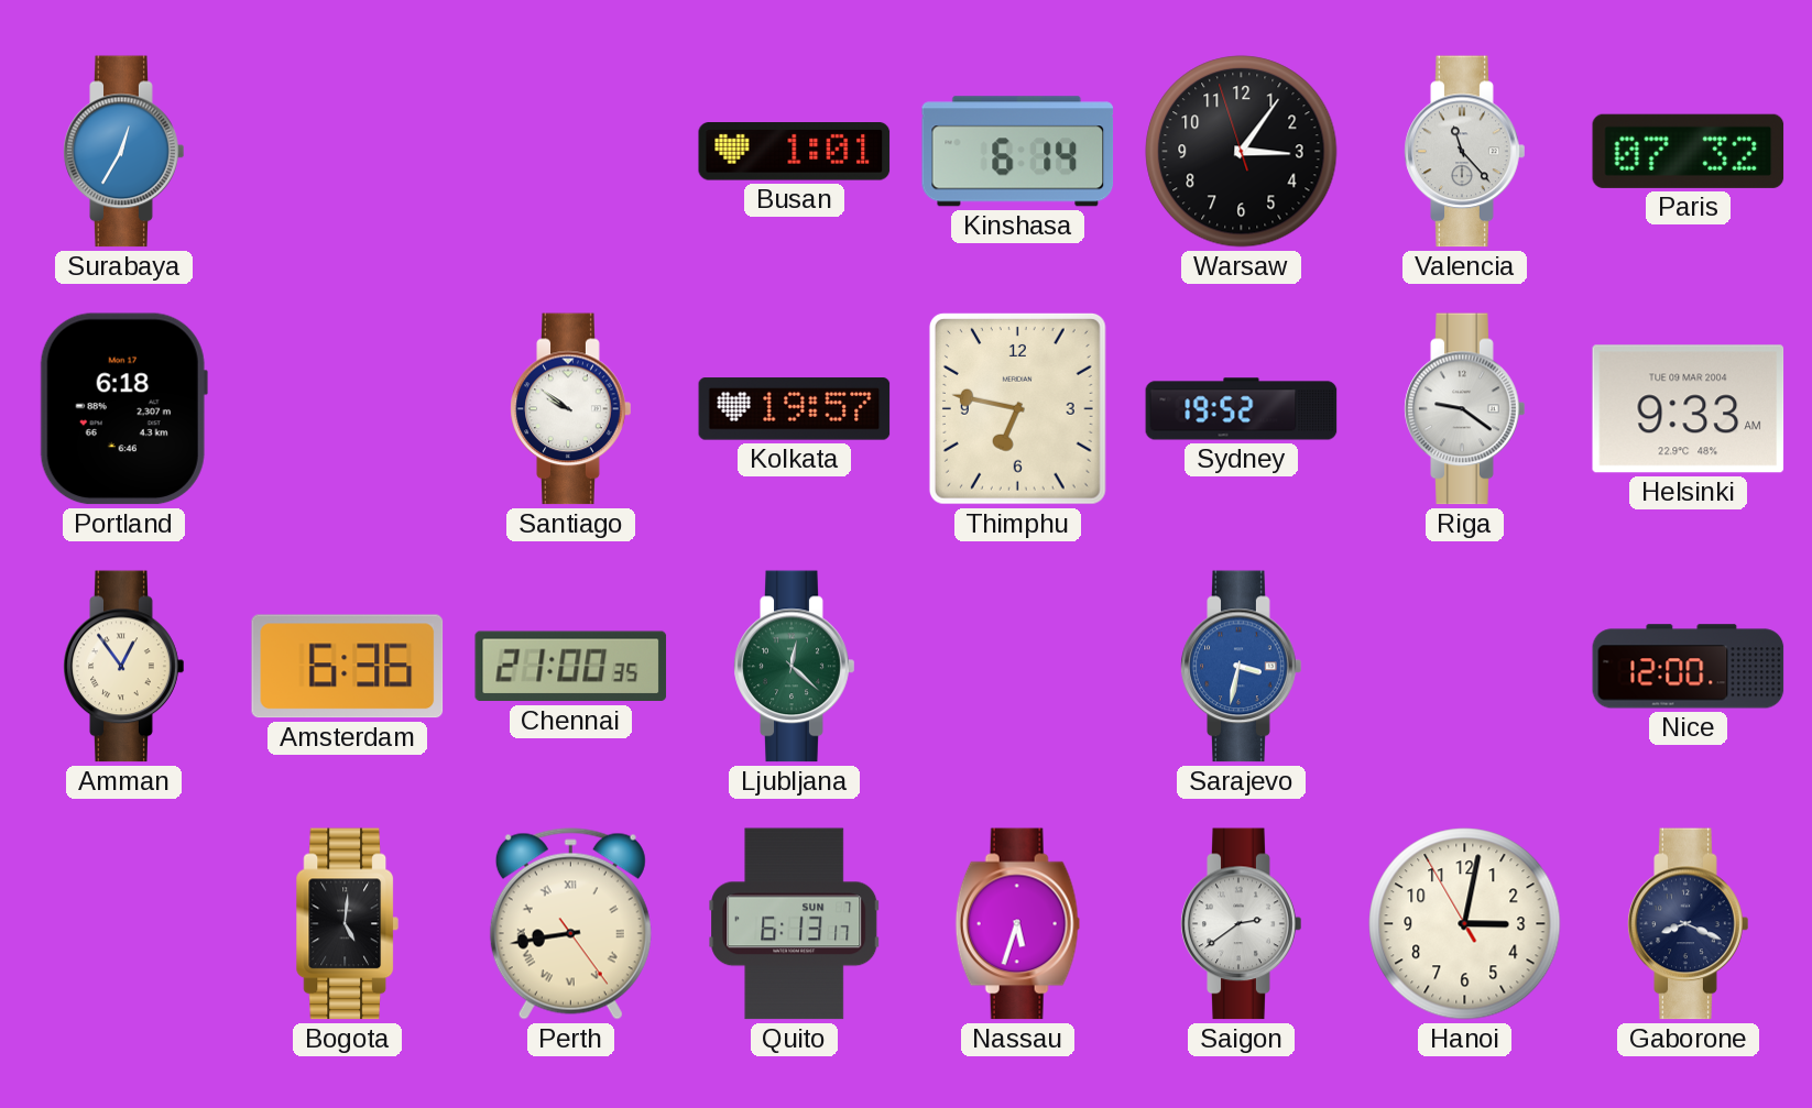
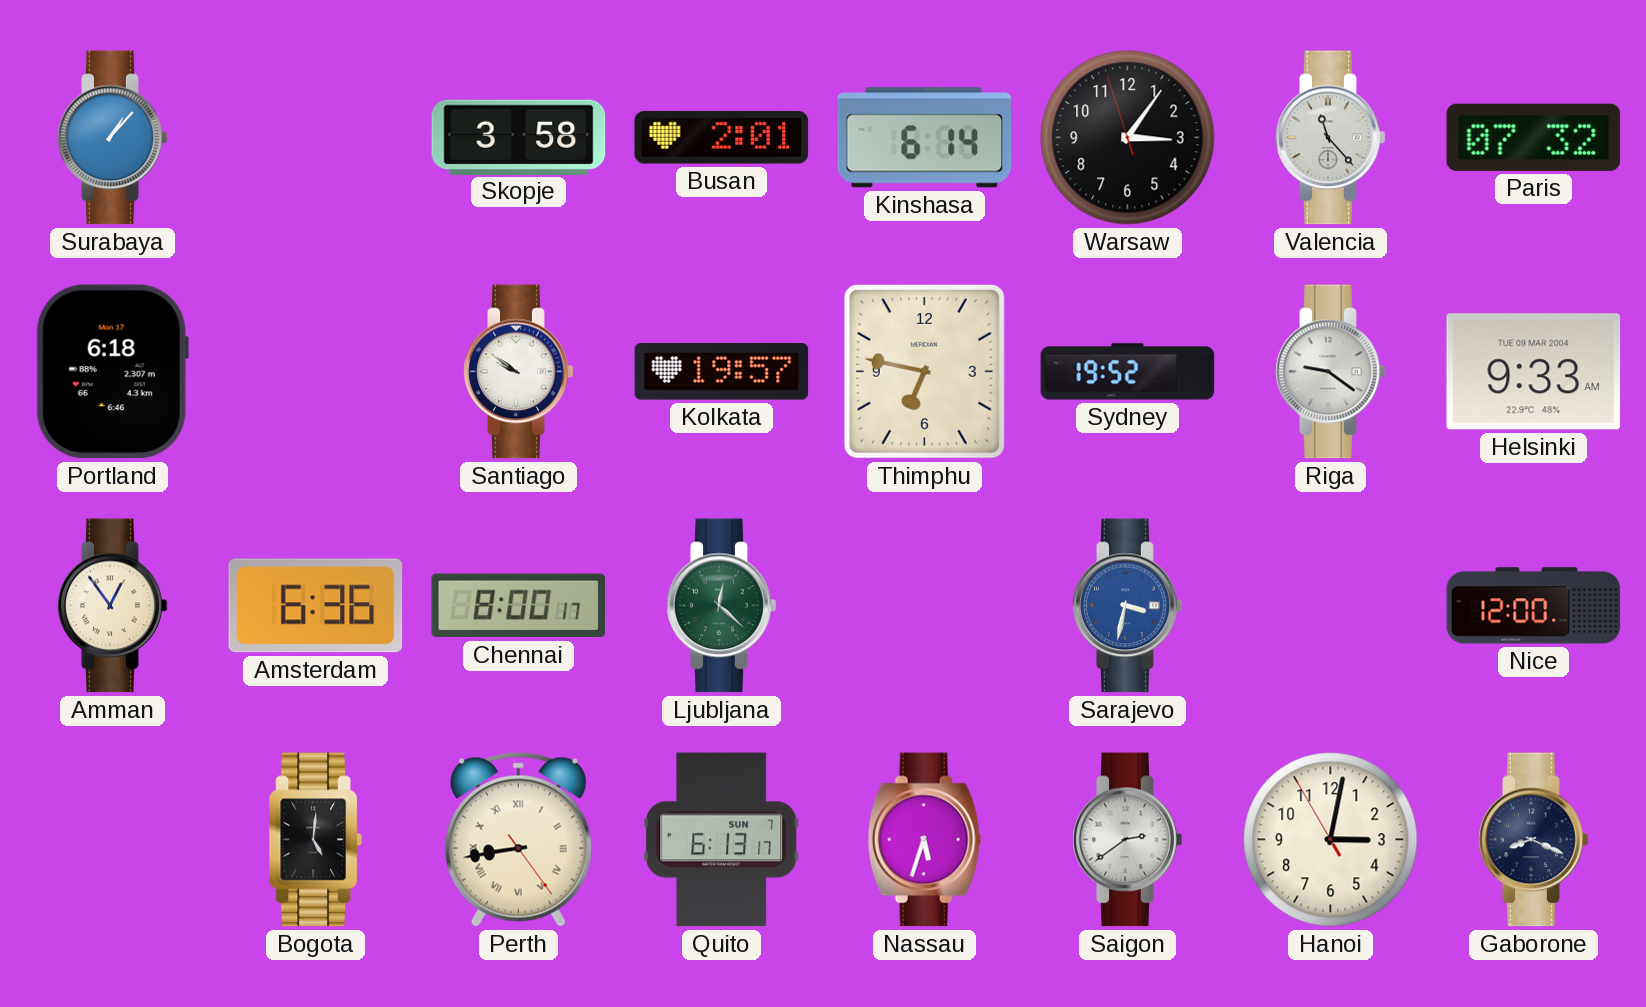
Surabaya: 12:35 -> 1:07
Skopje: none -> 3:58
Busan: 1:01 -> 2:01
Chennai: 21:00 -> 8:00
